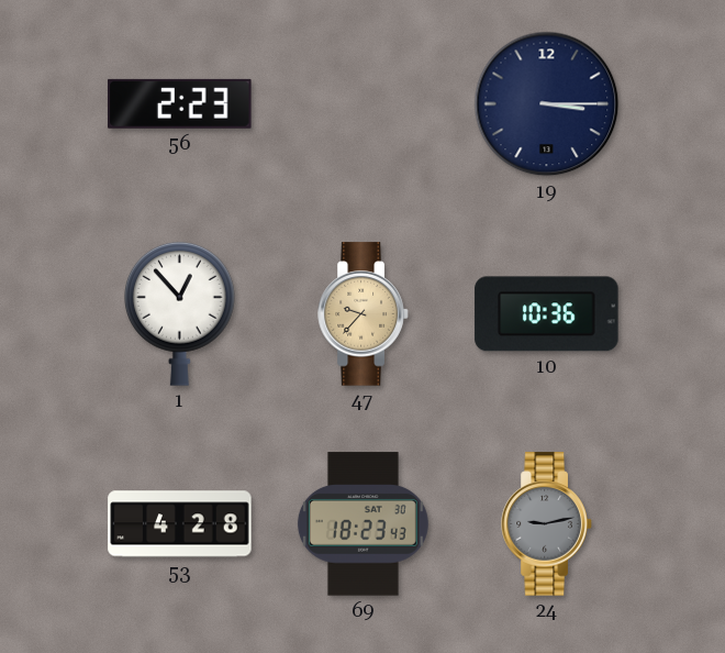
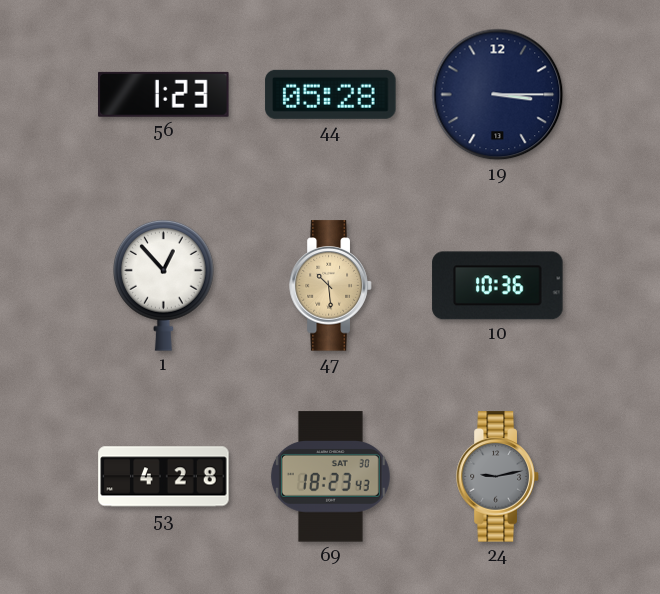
56: 2:23 -> 1:23
44: none -> 05:28
47: 9:37 -> 10:29
